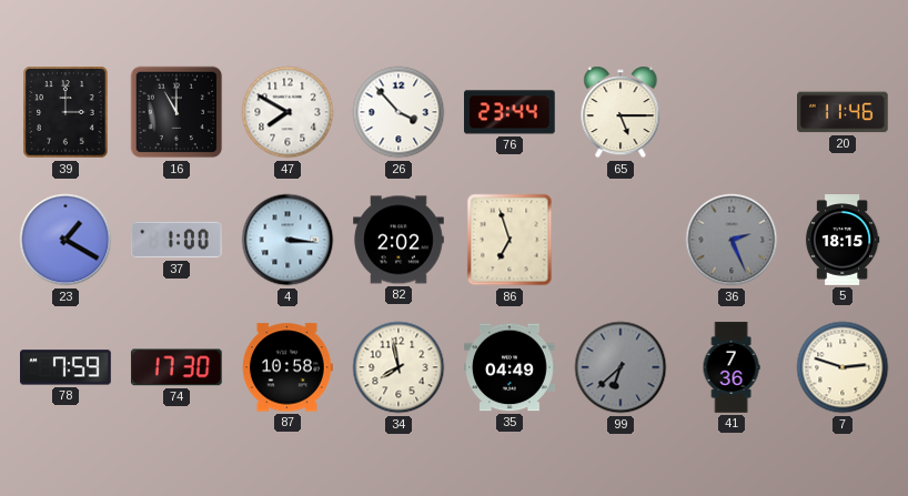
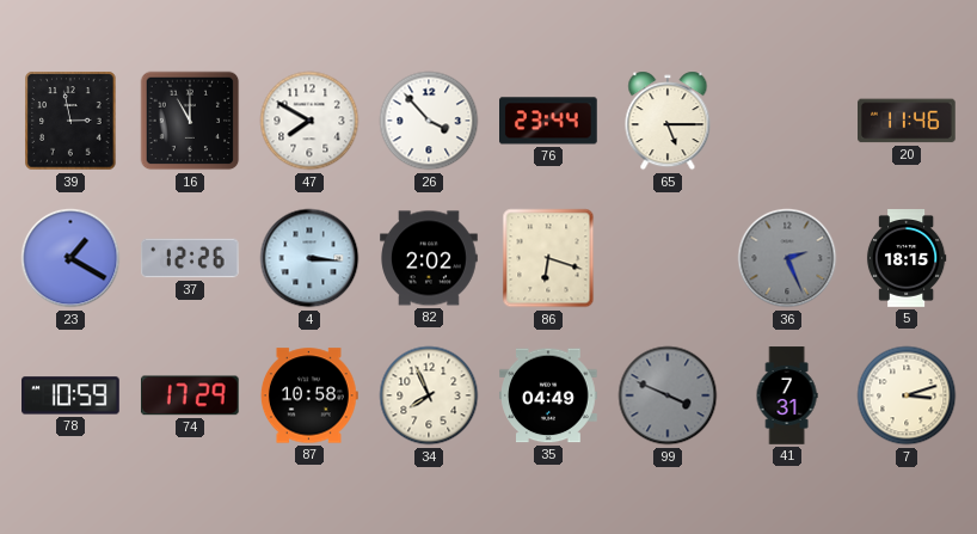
39: 3:00 -> 2:58
37: 1:00 -> 12:26
86: 6:57 -> 6:18
78: 7:59 -> 10:59
74: 17:30 -> 17:29
34: 7:58 -> 7:56
99: 6:38 -> 3:49
41: 7:36 -> 7:31
7: 2:48 -> 3:12
